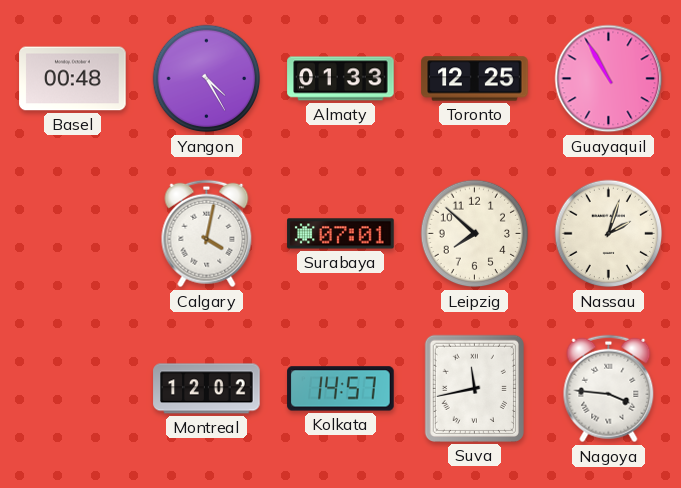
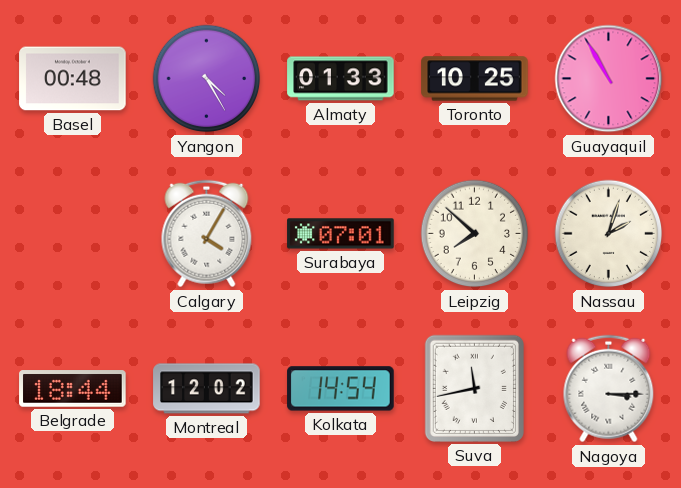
Toronto: 12:25 -> 10:25
Calgary: 4:02 -> 4:05
Belgrade: none -> 18:44
Kolkata: 14:57 -> 14:54
Nagoya: 3:46 -> 3:15
